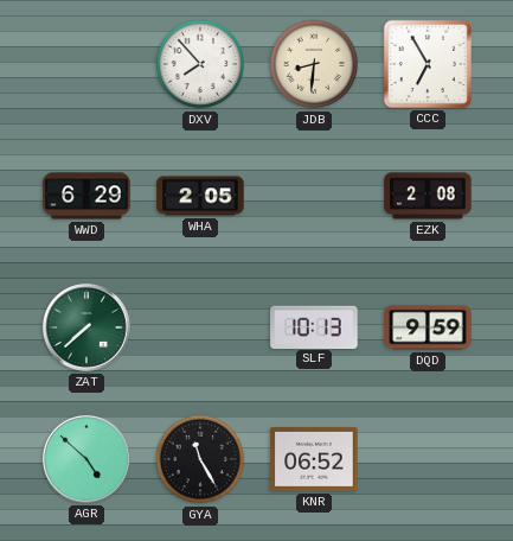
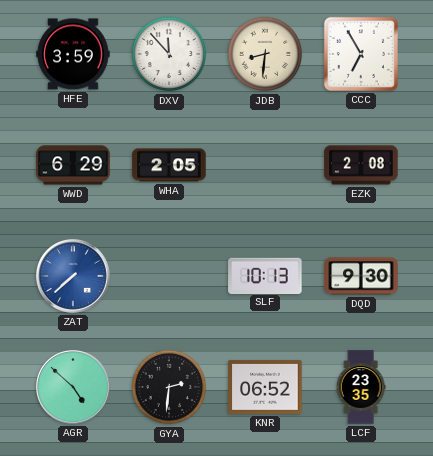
HFE: none -> 3:59
DXV: 7:53 -> 11:53
ZAT dial: green -> blue
DQD: 9:59 -> 9:30
GYA: 11:25 -> 2:31
LCF: none -> 23:35
